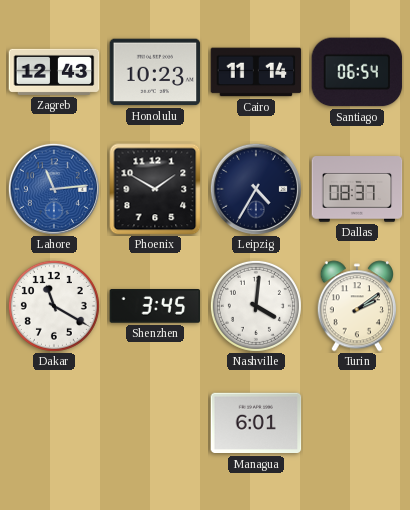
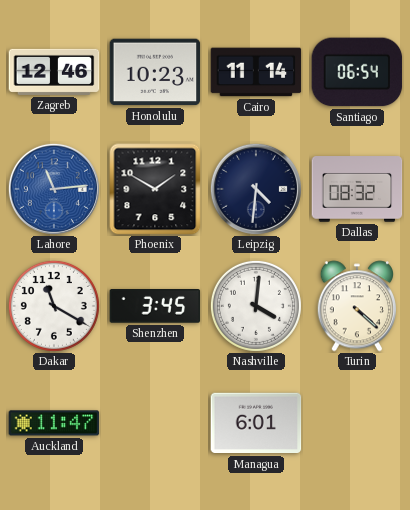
Zagreb: 12:43 -> 12:46
Leipzig: 4:35 -> 4:31
Dallas: 08:37 -> 08:32
Turin: 2:09 -> 4:22
Auckland: none -> 11:47
